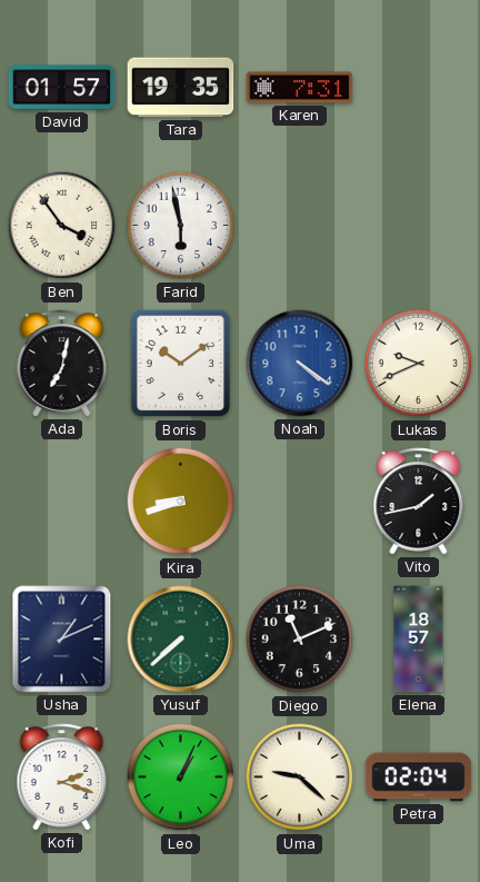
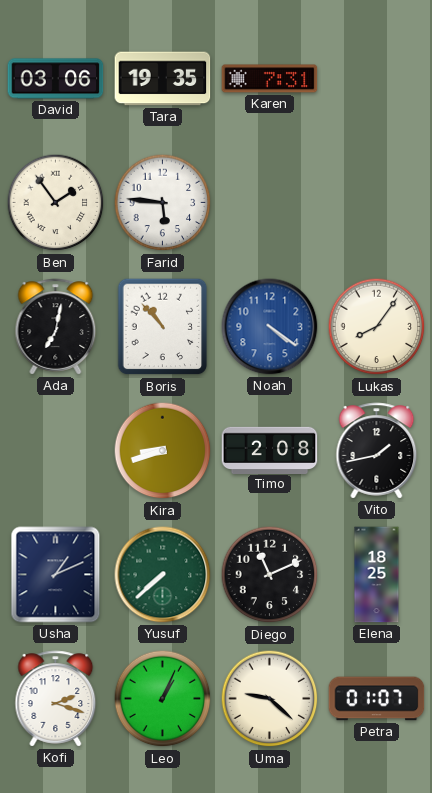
David: 01:57 -> 03:06
Ben: 3:54 -> 1:54
Farid: 5:58 -> 5:46
Boris: 10:09 -> 10:53
Lukas: 9:41 -> 8:06
Timo: none -> 2:08
Elena: 18:57 -> 18:25
Petra: 02:04 -> 01:07
